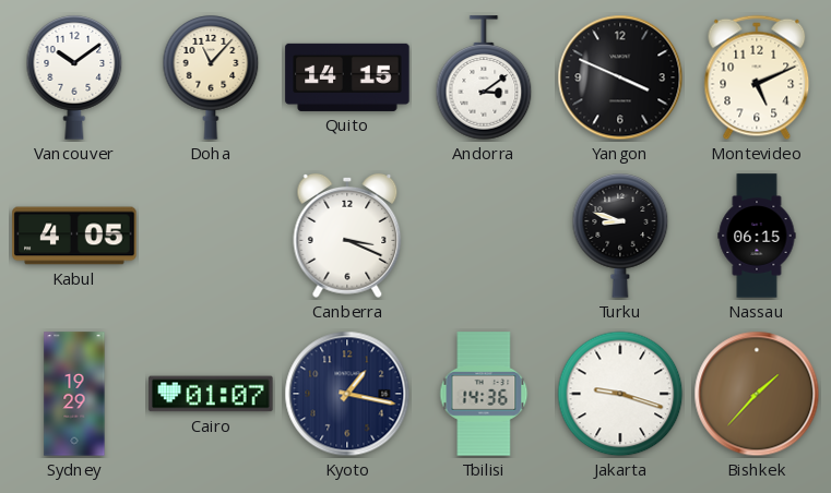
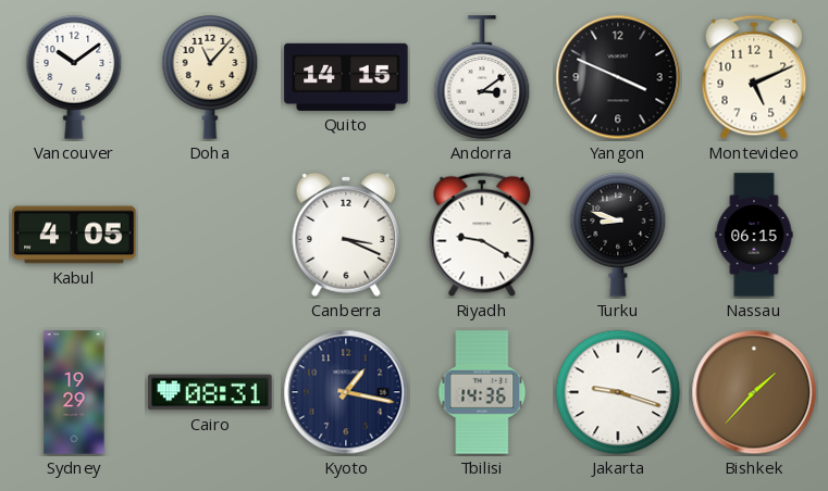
Riyadh: none -> 9:20
Cairo: 01:07 -> 08:31
